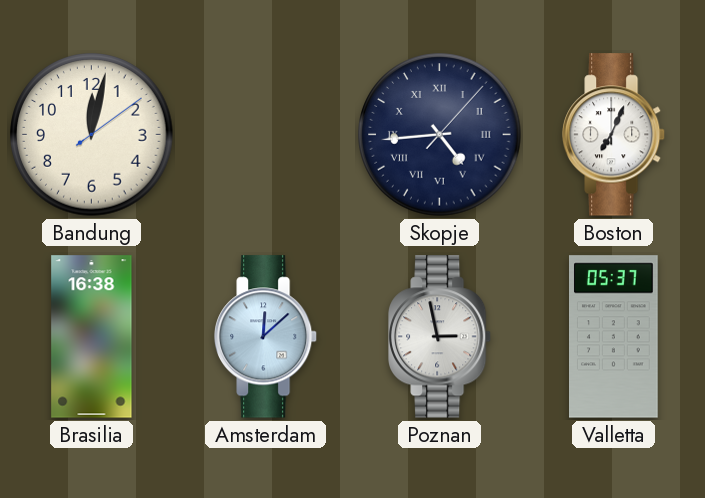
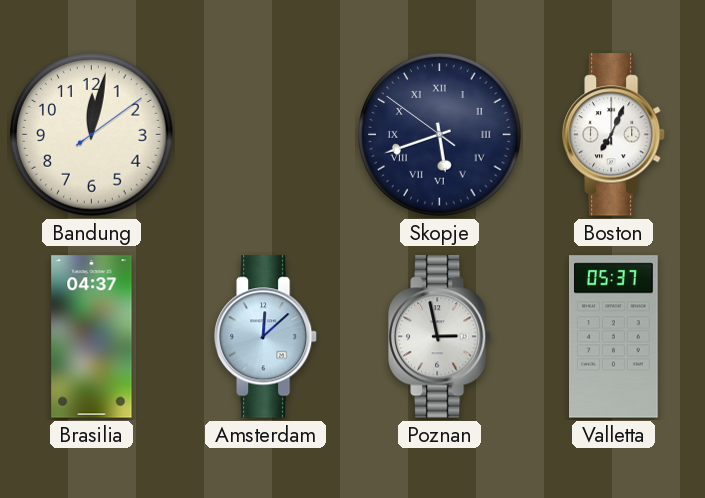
Skopje: 4:44 -> 5:41
Brasilia: 16:38 -> 04:37
